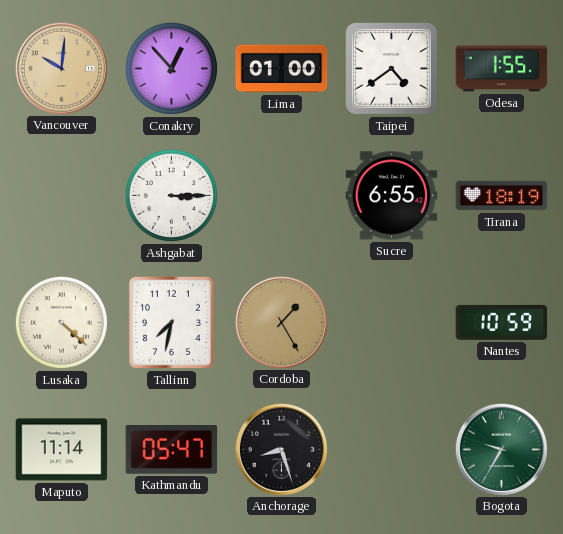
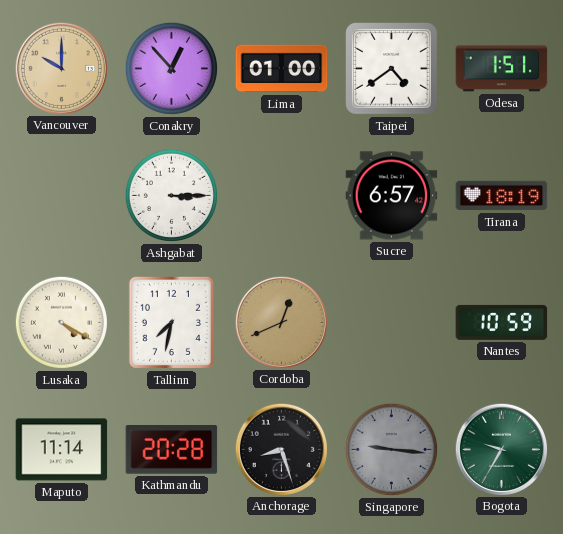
Vancouver: 10:01 -> 10:00
Odesa: 1:55 -> 1:51
Sucre: 6:55 -> 6:57
Lusaka: 4:22 -> 4:20
Cordoba: 1:25 -> 12:41
Kathmandu: 05:47 -> 20:28
Singapore: none -> 9:16
